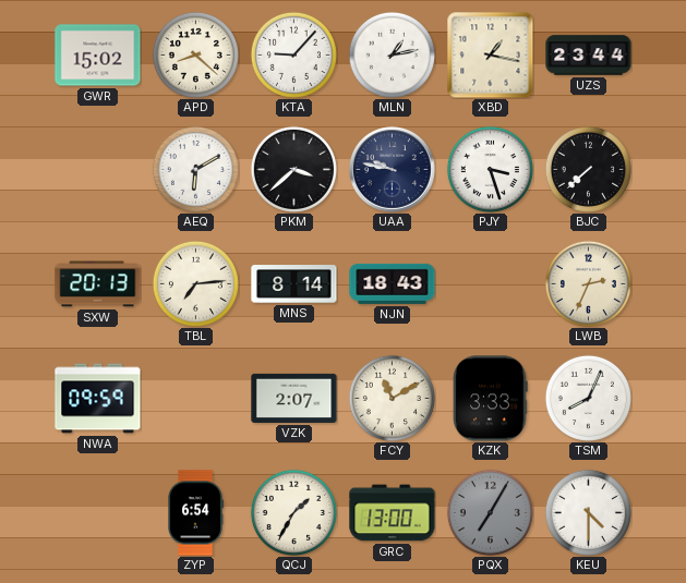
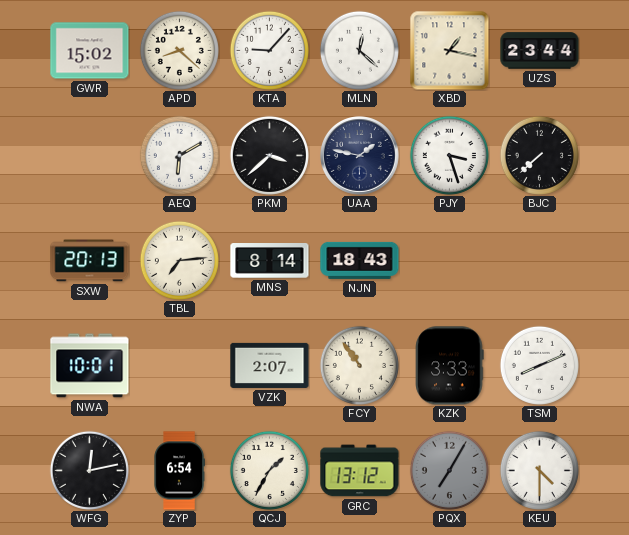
MLN: 1:13 -> 12:22
UAA: 9:47 -> 1:47
LWB: 2:34 -> none
NWA: 09:59 -> 10:01
FCY: 11:10 -> 10:54
TSM: 8:04 -> 8:11
WFG: none -> 12:13
GRC: 13:00 -> 13:12
